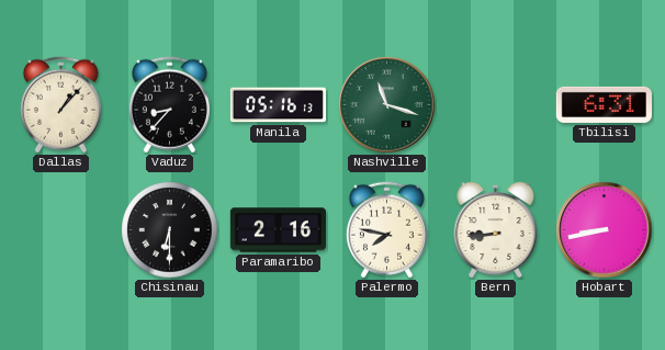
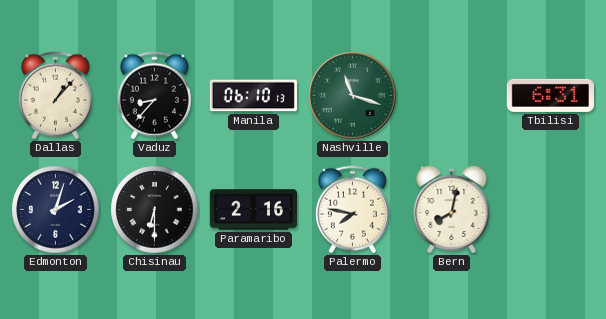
Manila: 05:16 -> 06:10
Edmonton: none -> 2:03
Bern: 8:44 -> 8:02
Hobart: 8:43 -> none
